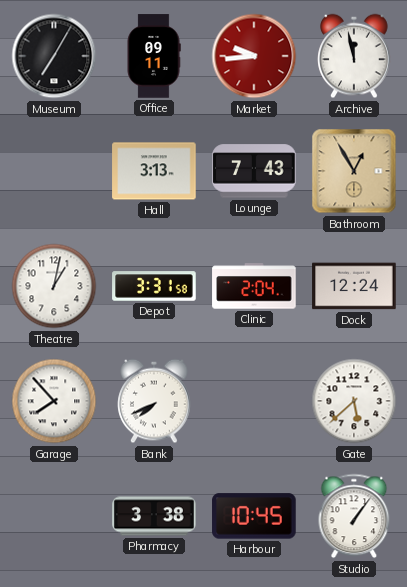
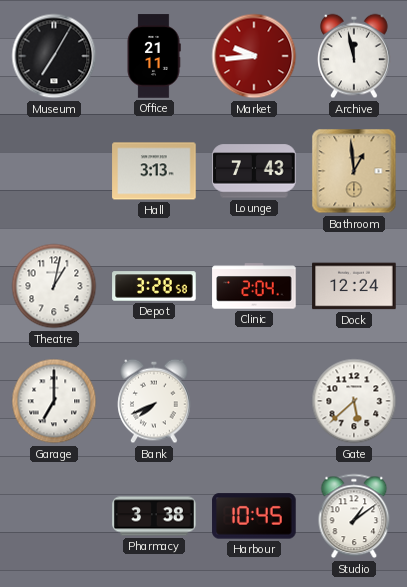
Office: 09:11 -> 21:11
Bathroom: 12:55 -> 12:59
Depot: 3:31 -> 3:28
Garage: 7:53 -> 7:00
Studio: 1:06 -> 1:09
